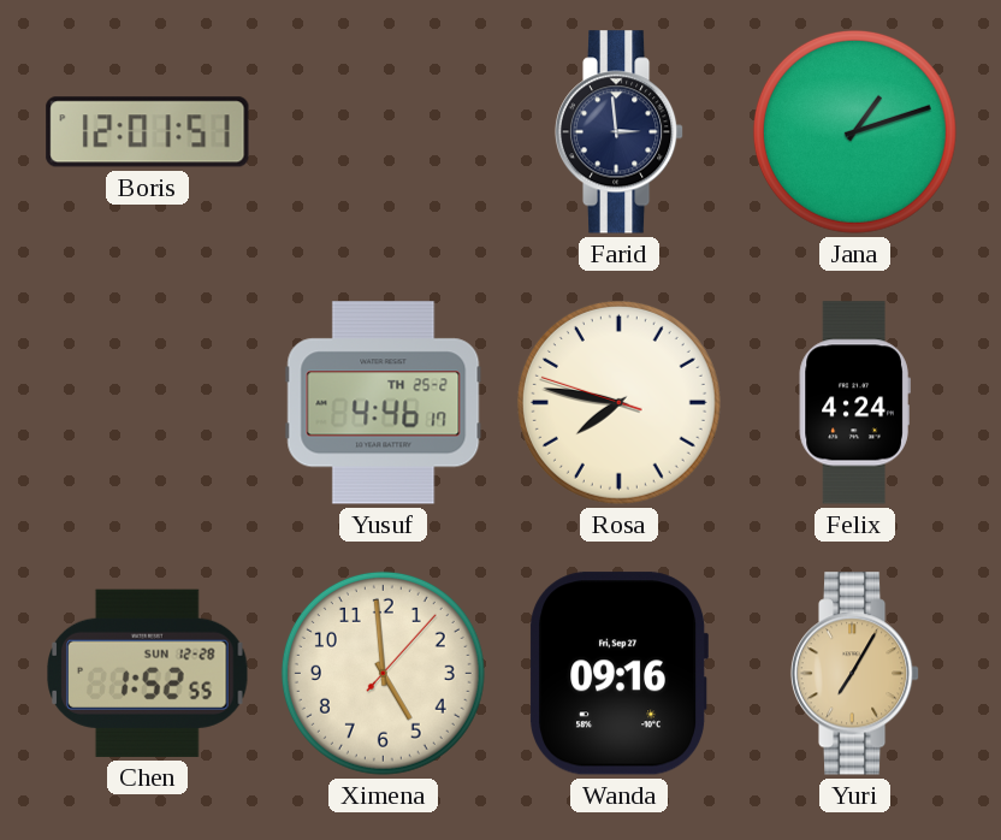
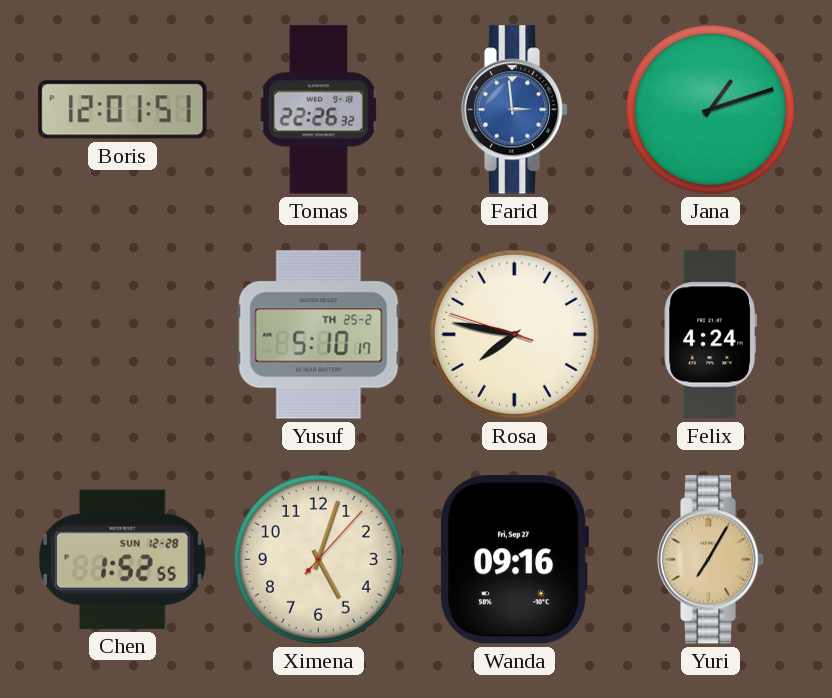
Tomas: none -> 22:26
Farid dial: navy -> blue
Yusuf: 4:46 -> 5:10
Ximena: 4:59 -> 5:03
